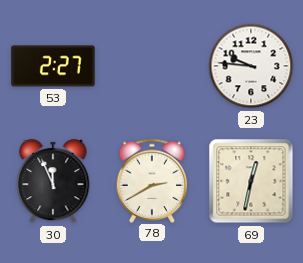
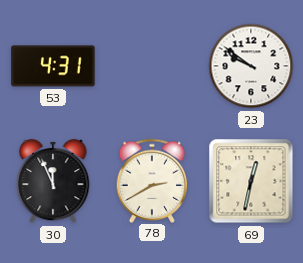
53: 2:27 -> 4:31
23: 9:46 -> 9:51
